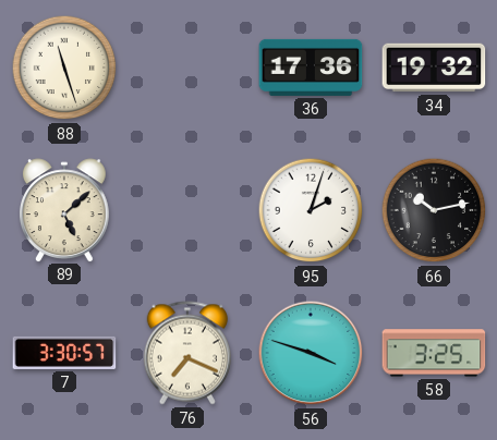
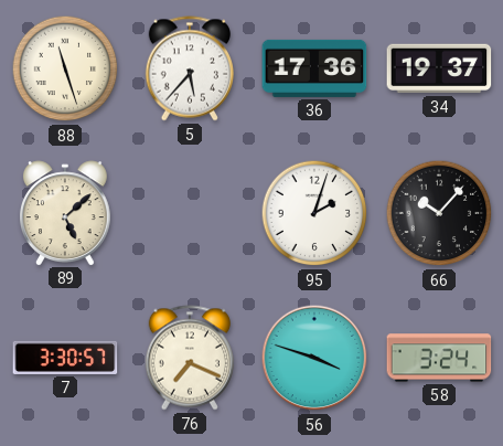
5: none -> 5:37
34: 19:32 -> 19:37
66: 10:13 -> 10:07
58: 3:25 -> 3:24
